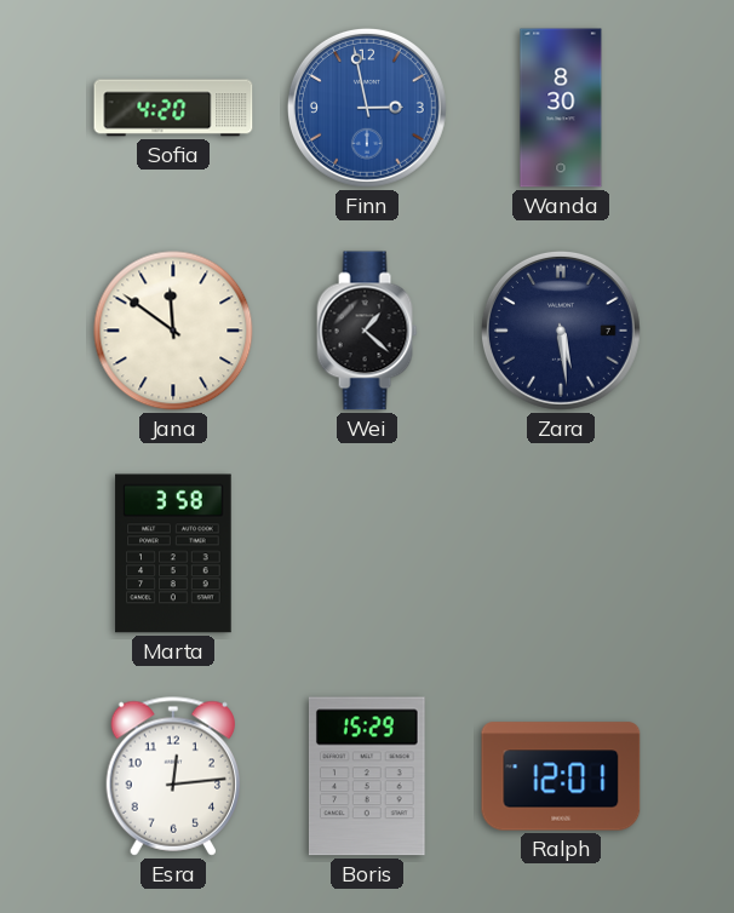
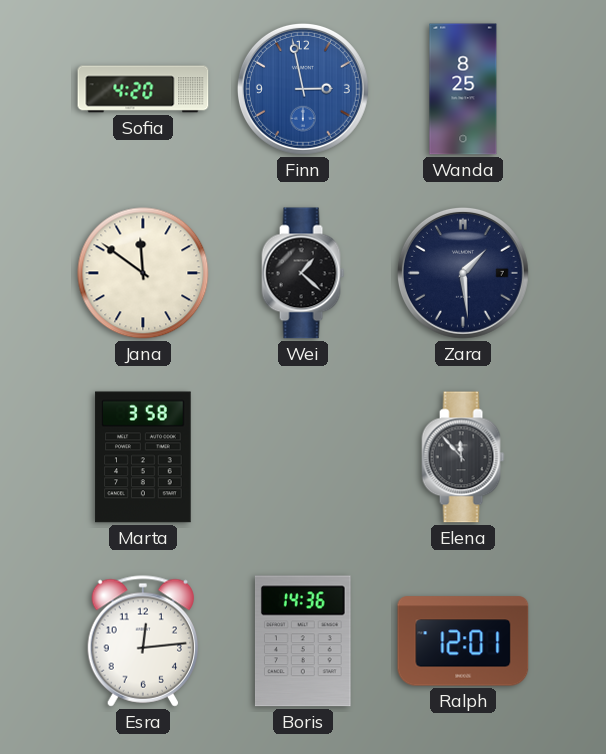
Wanda: 8:30 -> 8:25
Zara: 5:29 -> 1:29
Elena: none -> 11:53
Boris: 15:29 -> 14:36
